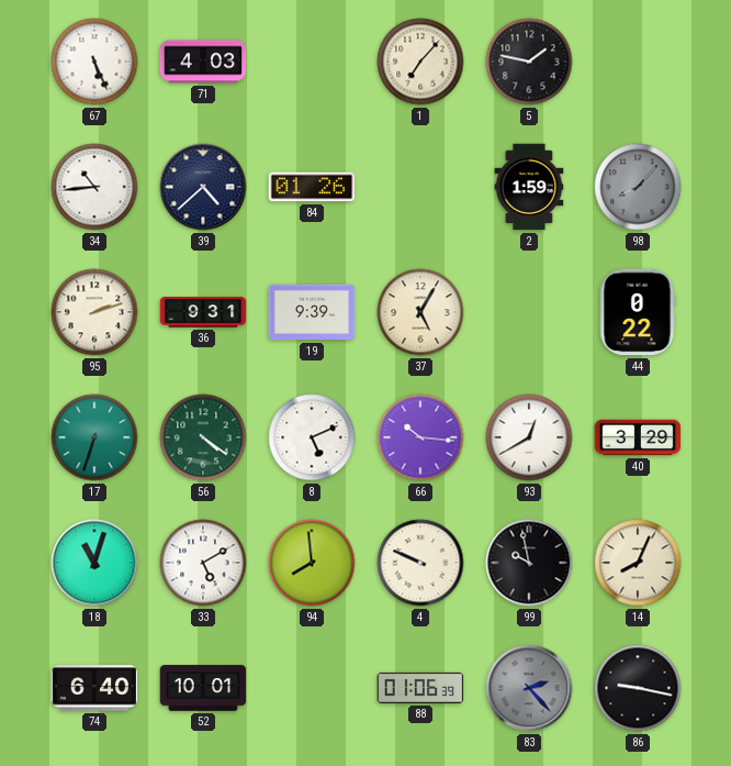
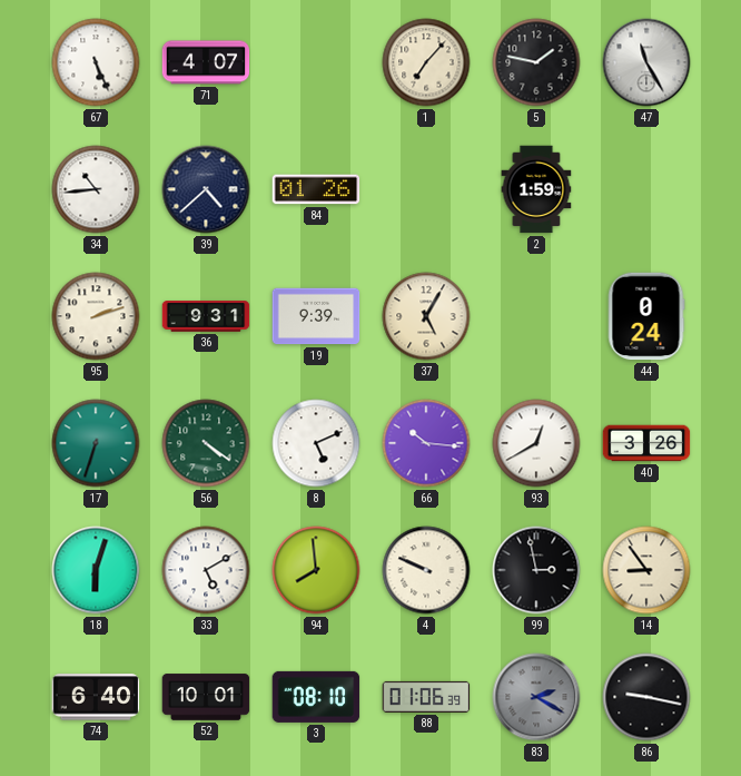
71: 4:03 -> 4:07
47: none -> 11:25
98: 8:07 -> none
44: 0:22 -> 0:24
40: 3:29 -> 3:26
18: 11:03 -> 6:03
99: 9:58 -> 2:58
14: 8:04 -> 8:54
3: none -> 08:10
83: 2:23 -> 2:20
